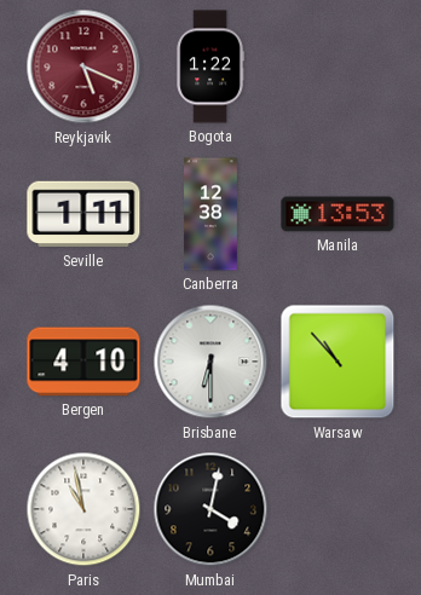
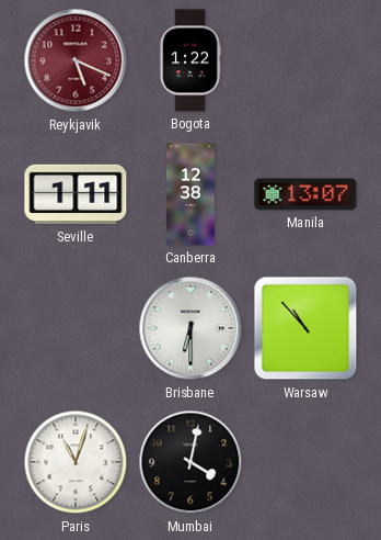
Manila: 13:53 -> 13:07
Bergen: 4:10 -> none
Paris: 10:58 -> 11:03
